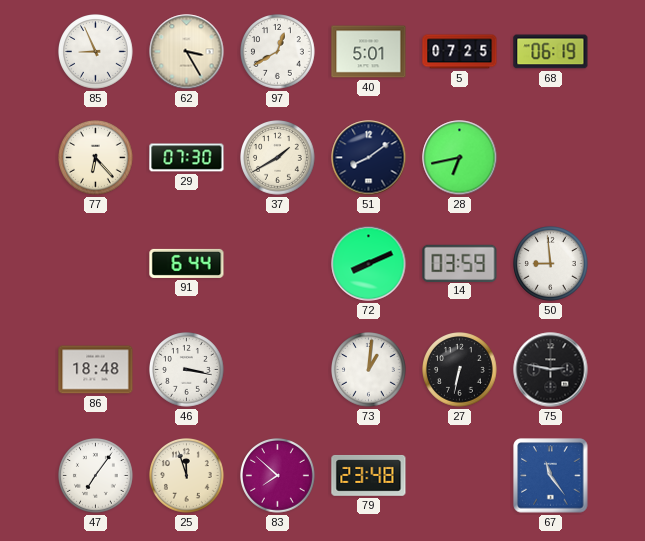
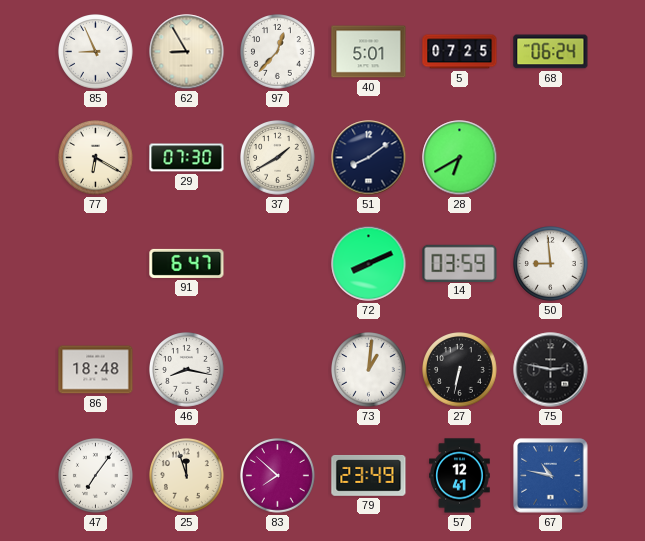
62: 3:25 -> 8:55
97: 12:40 -> 12:37
68: 06:19 -> 06:24
77: 6:23 -> 6:20
28: 6:43 -> 6:40
91: 6:44 -> 6:47
46: 3:17 -> 8:17
79: 23:48 -> 23:49
57: none -> 12:41
67: 11:24 -> 10:47
